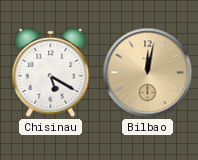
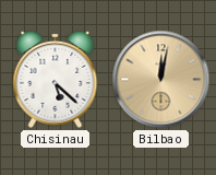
Chisinau: 5:20 -> 5:22
